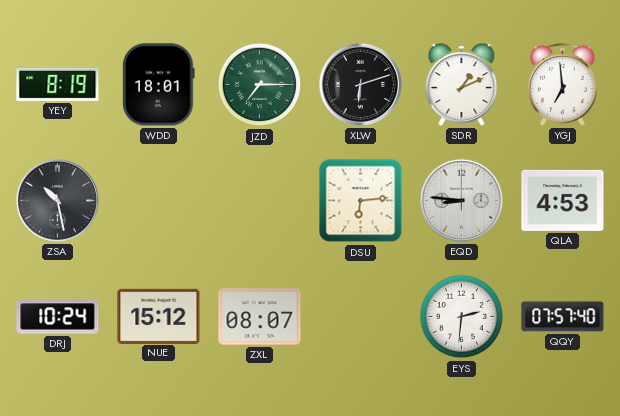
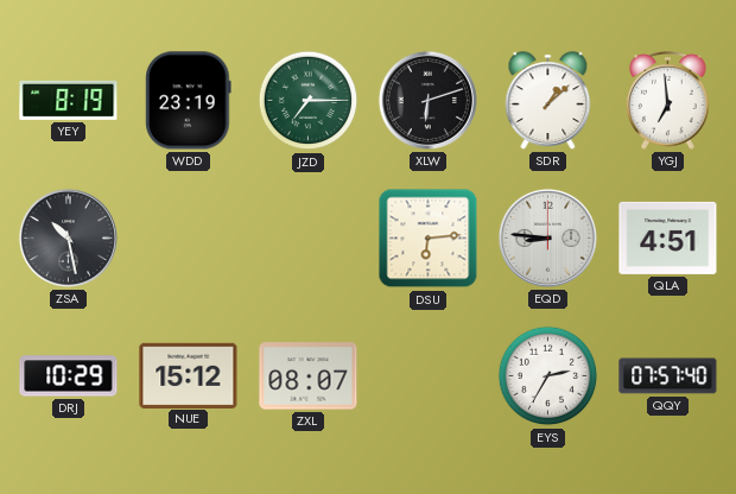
WDD: 18:01 -> 23:19
SDR: 1:11 -> 1:08
QLA: 4:53 -> 4:51
DRJ: 10:24 -> 10:29
EYS: 2:31 -> 2:35
